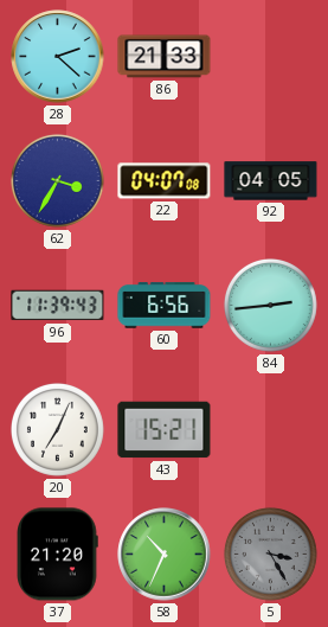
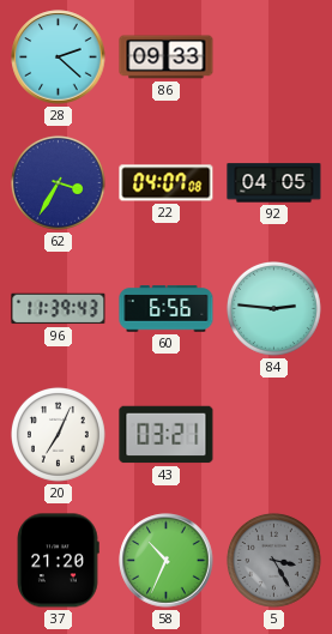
86: 21:33 -> 09:33
84: 2:44 -> 2:46
43: 15:21 -> 03:21
